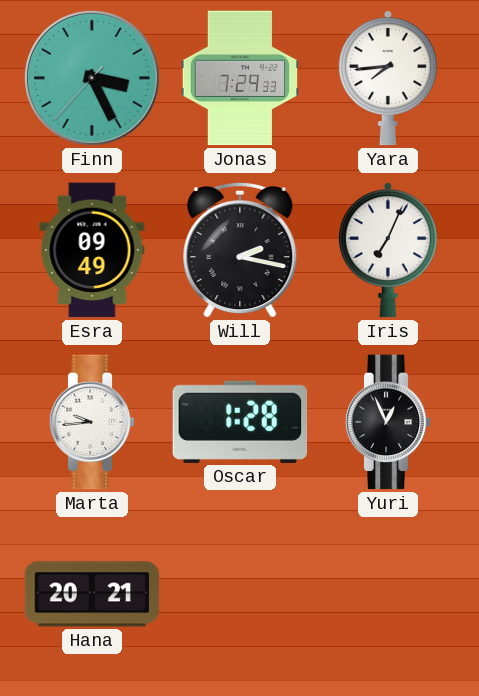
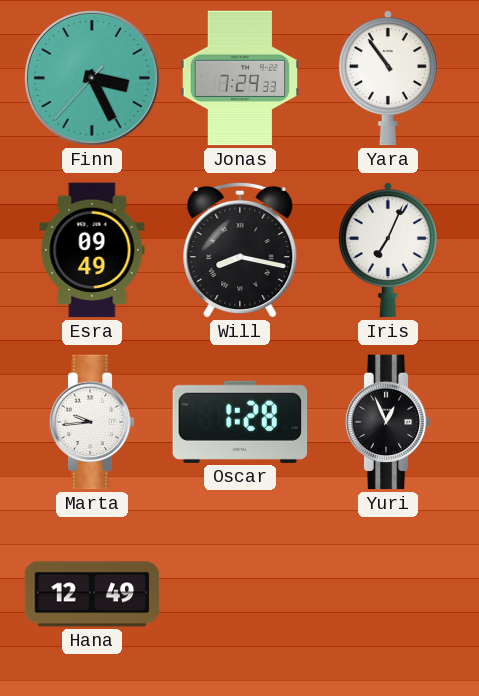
Yara: 7:44 -> 10:54
Will: 2:17 -> 8:17
Hana: 20:21 -> 12:49
